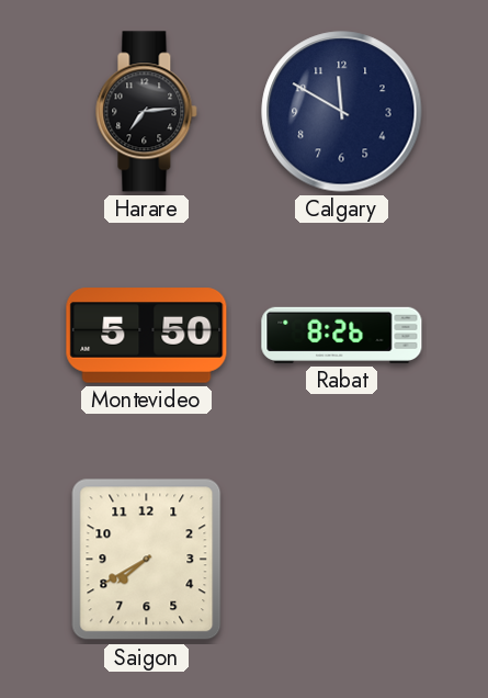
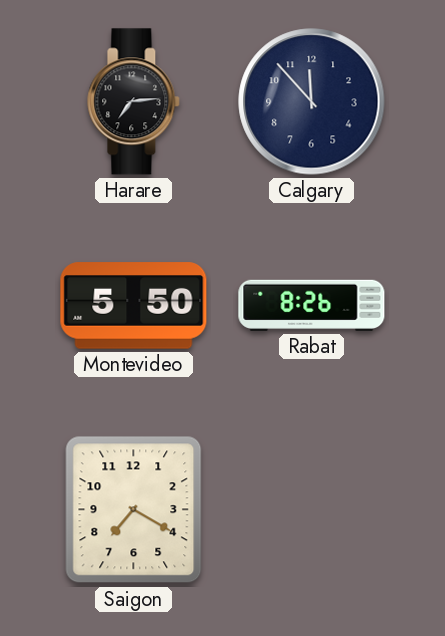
Calgary: 11:50 -> 11:53
Saigon: 7:40 -> 7:20
